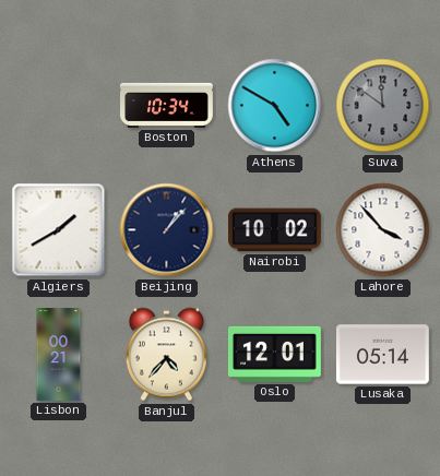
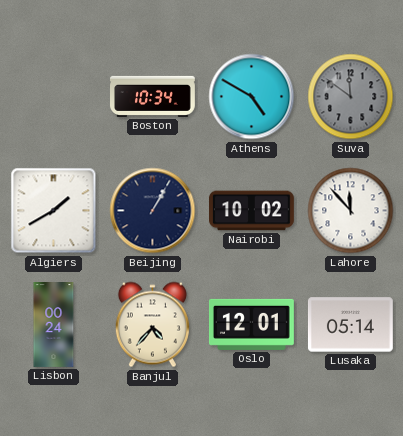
Beijing: 1:07 -> 1:05
Lahore: 3:53 -> 11:53
Lisbon: 00:21 -> 00:24
